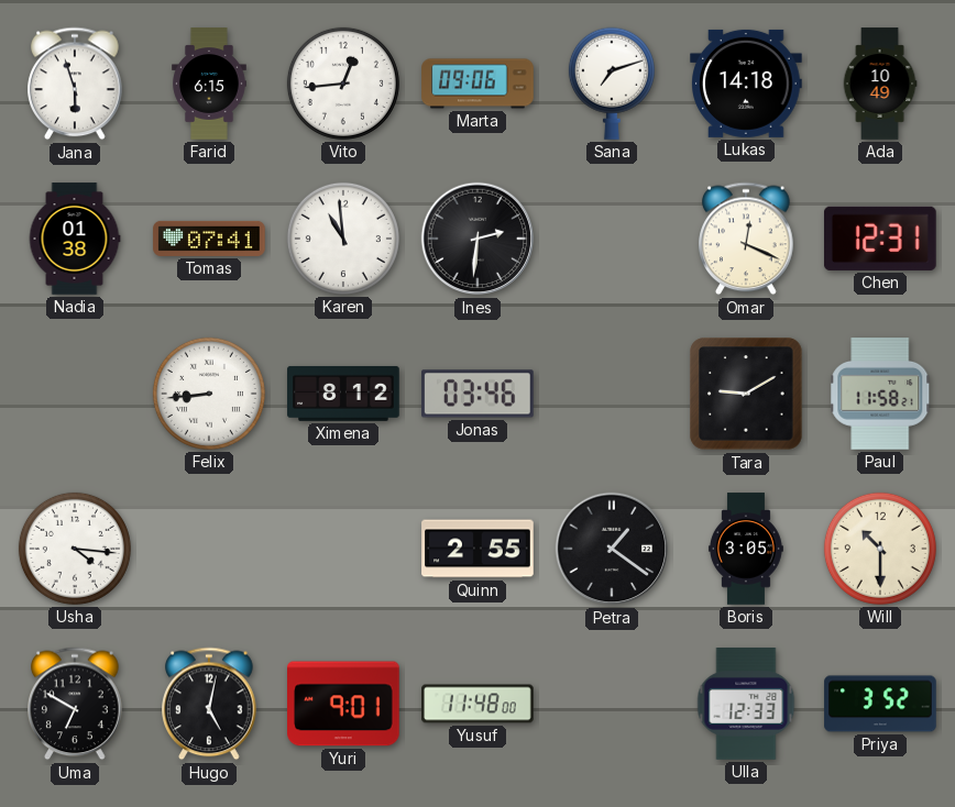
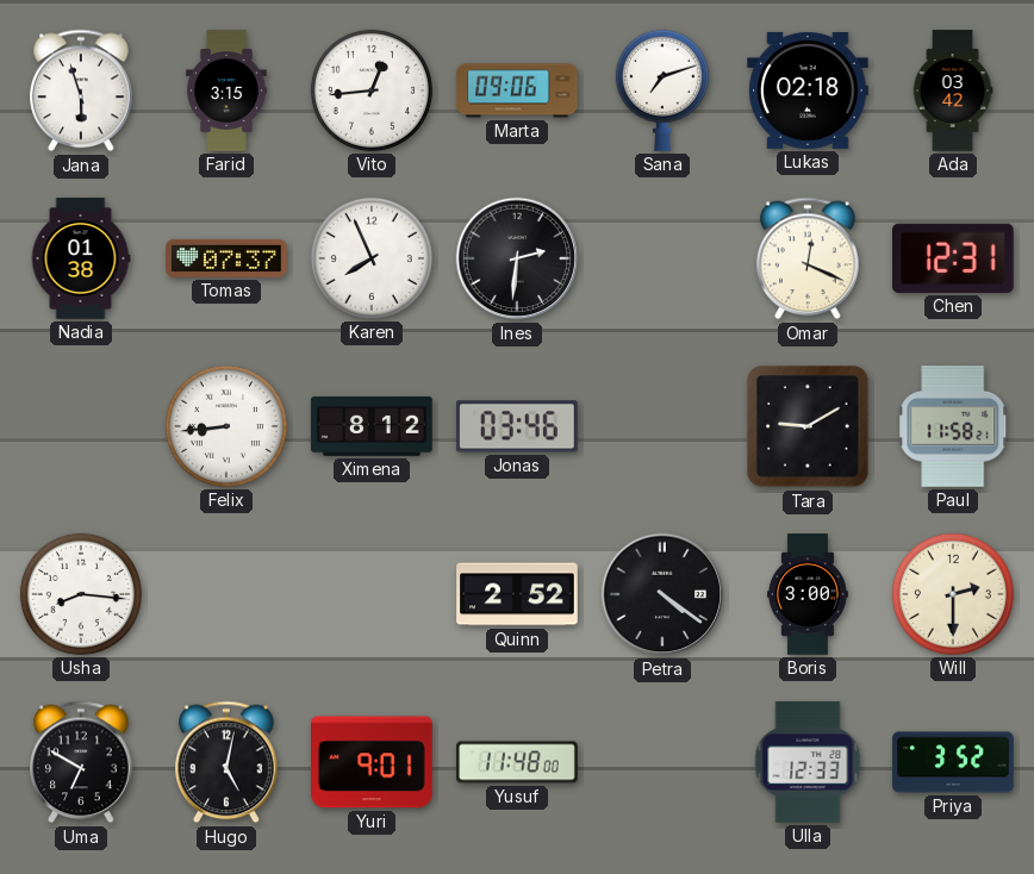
Farid: 6:15 -> 3:15
Lukas: 14:18 -> 02:18
Ada: 10:49 -> 03:42
Tomas: 07:41 -> 07:37
Karen: 10:59 -> 7:56
Usha: 4:16 -> 8:16
Quinn: 2:55 -> 2:52
Petra: 1:21 -> 4:21
Boris: 3:05 -> 3:00
Will: 10:30 -> 2:30
